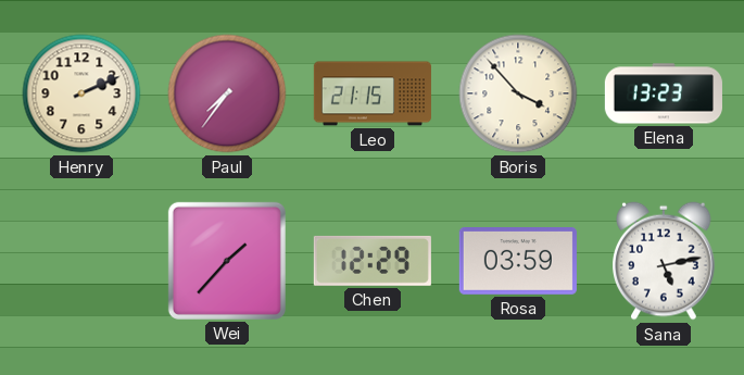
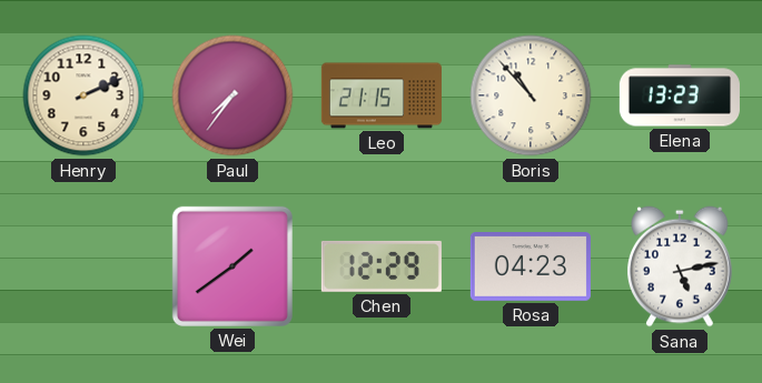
Boris: 3:53 -> 10:53
Wei: 1:37 -> 1:39
Rosa: 03:59 -> 04:23
